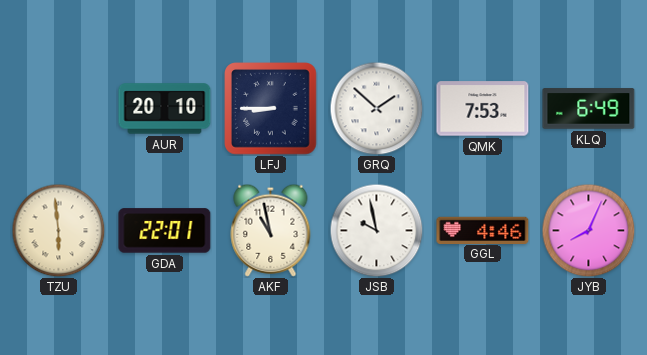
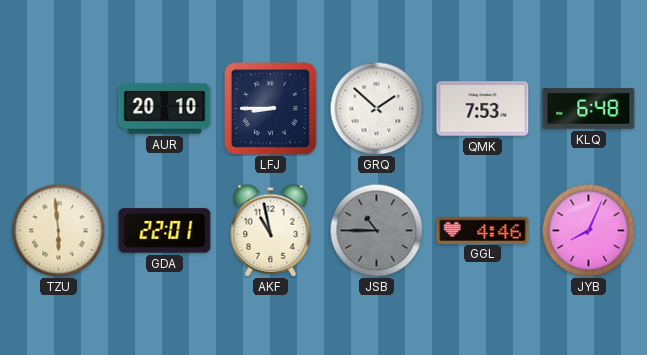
KLQ: 6:49 -> 6:48
JSB: 9:58 -> 10:45
JSB dial: white -> grey
